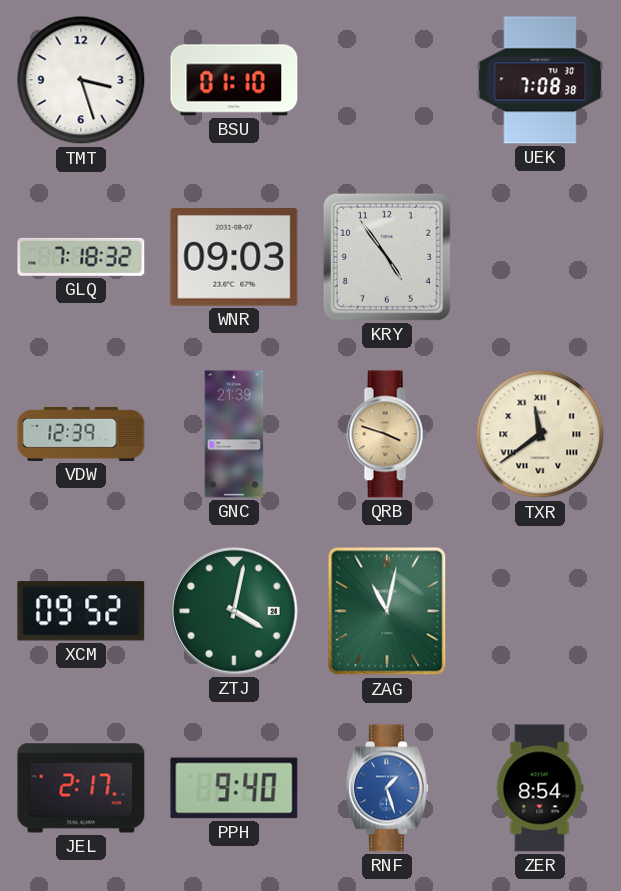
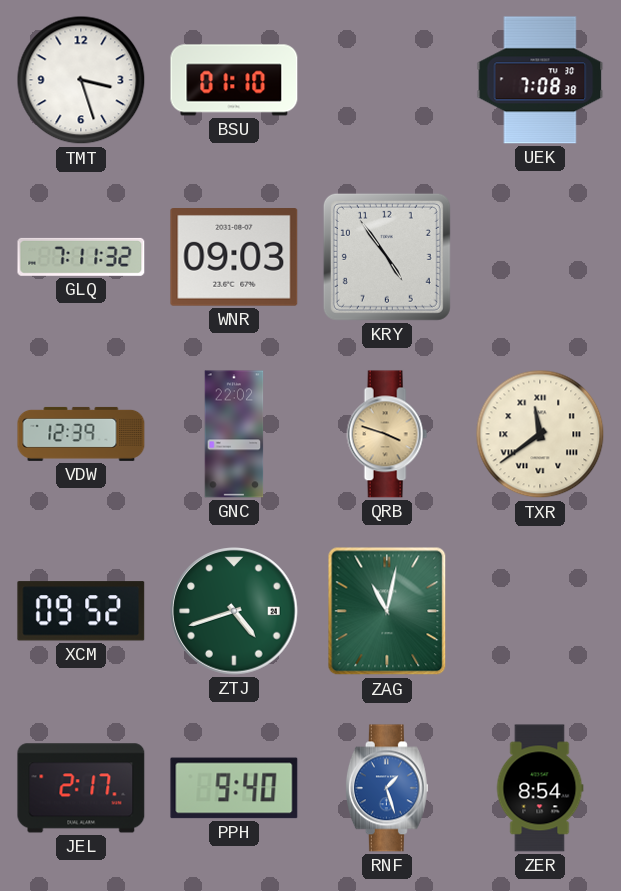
GLQ: 7:18 -> 7:11
GNC: 21:39 -> 22:02
ZTJ: 4:02 -> 4:42
